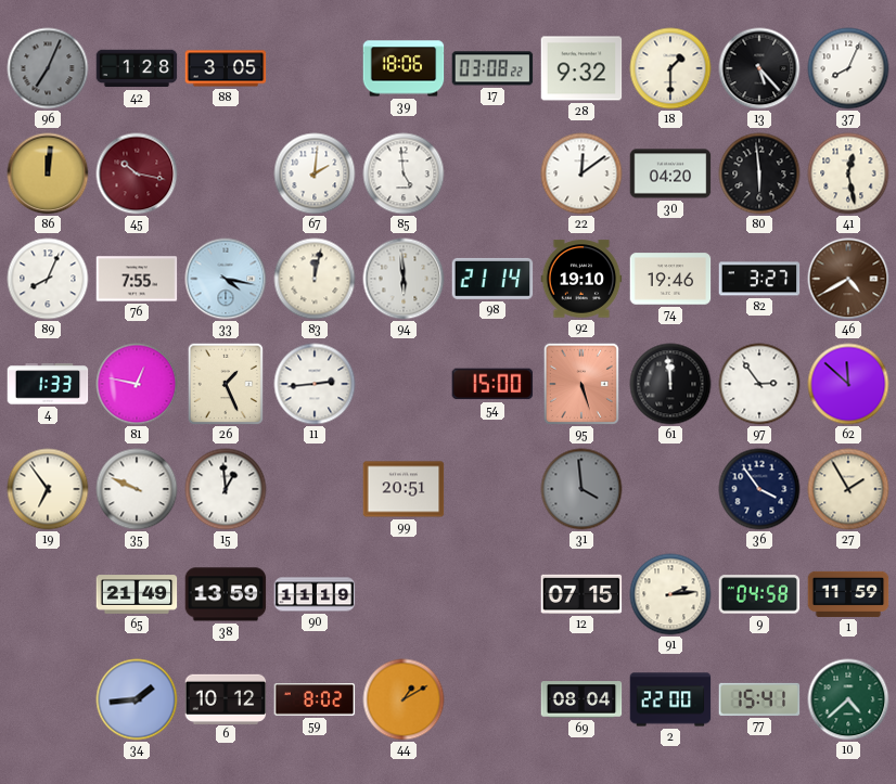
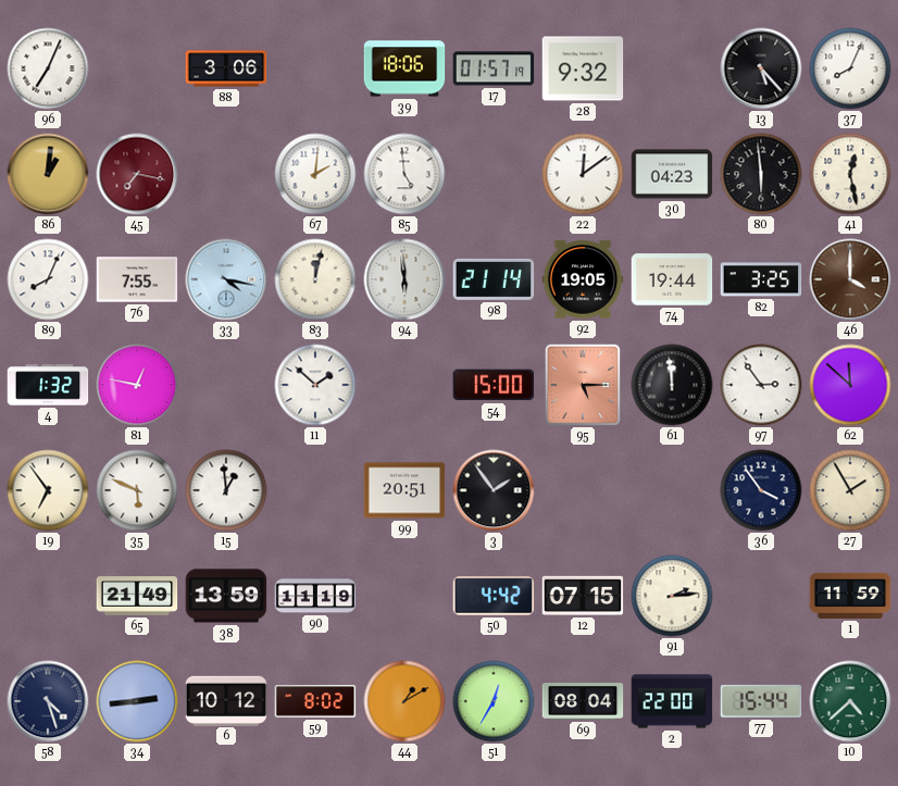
96 dial: grey -> white
42: 1:28 -> none
88: 3:05 -> 3:06
17: 03:08 -> 01:57
18: 1:30 -> none
86: 12:01 -> 1:01
45: 10:17 -> 7:17
30: 04:20 -> 04:23
92: 19:10 -> 19:05
74: 19:46 -> 19:44
82: 3:27 -> 3:25
46: 4:40 -> 4:00
4: 1:33 -> 1:32
26: 1:26 -> none
11: 2:44 -> 1:52
95: 5:27 -> 5:15
35: 9:49 -> 5:49
3: none -> 1:54
31: 3:59 -> none
50: none -> 4:42
9: 04:58 -> none
58: none -> 4:27
34: 1:44 -> 2:44
51: none -> 12:35
77: 15:41 -> 15:44
